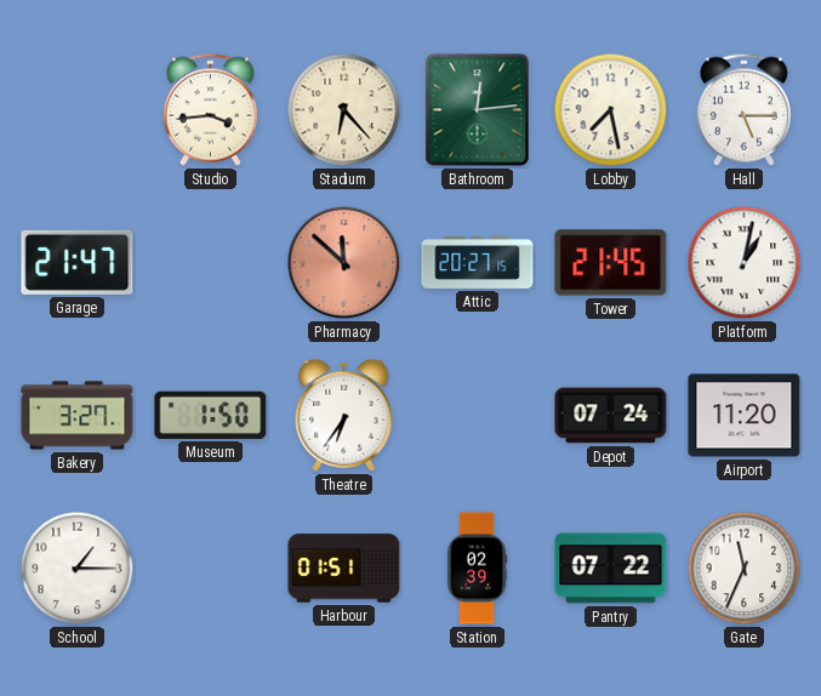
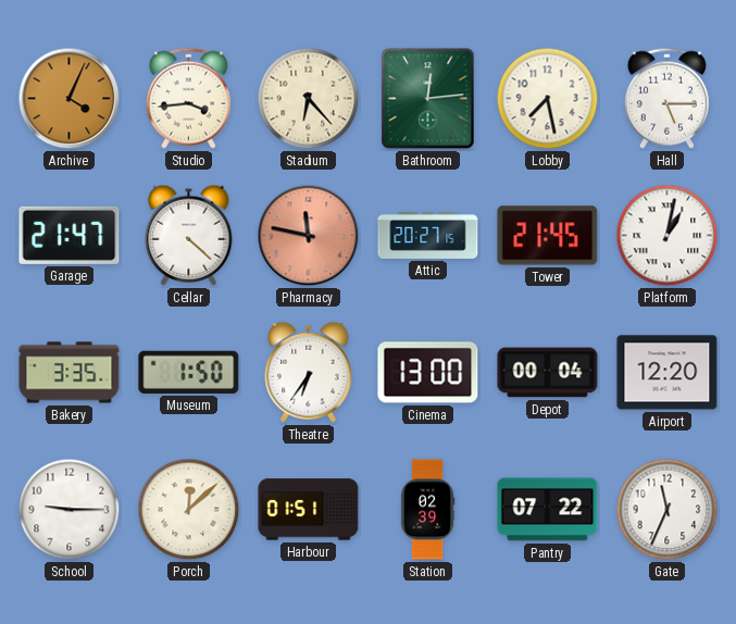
Archive: none -> 4:04
Cellar: none -> 4:22
Pharmacy: 11:52 -> 11:47
Bakery: 3:27 -> 3:35
Cinema: none -> 13:00
Depot: 07:24 -> 00:04
Airport: 11:20 -> 12:20
School: 1:15 -> 9:15
Porch: none -> 12:08
